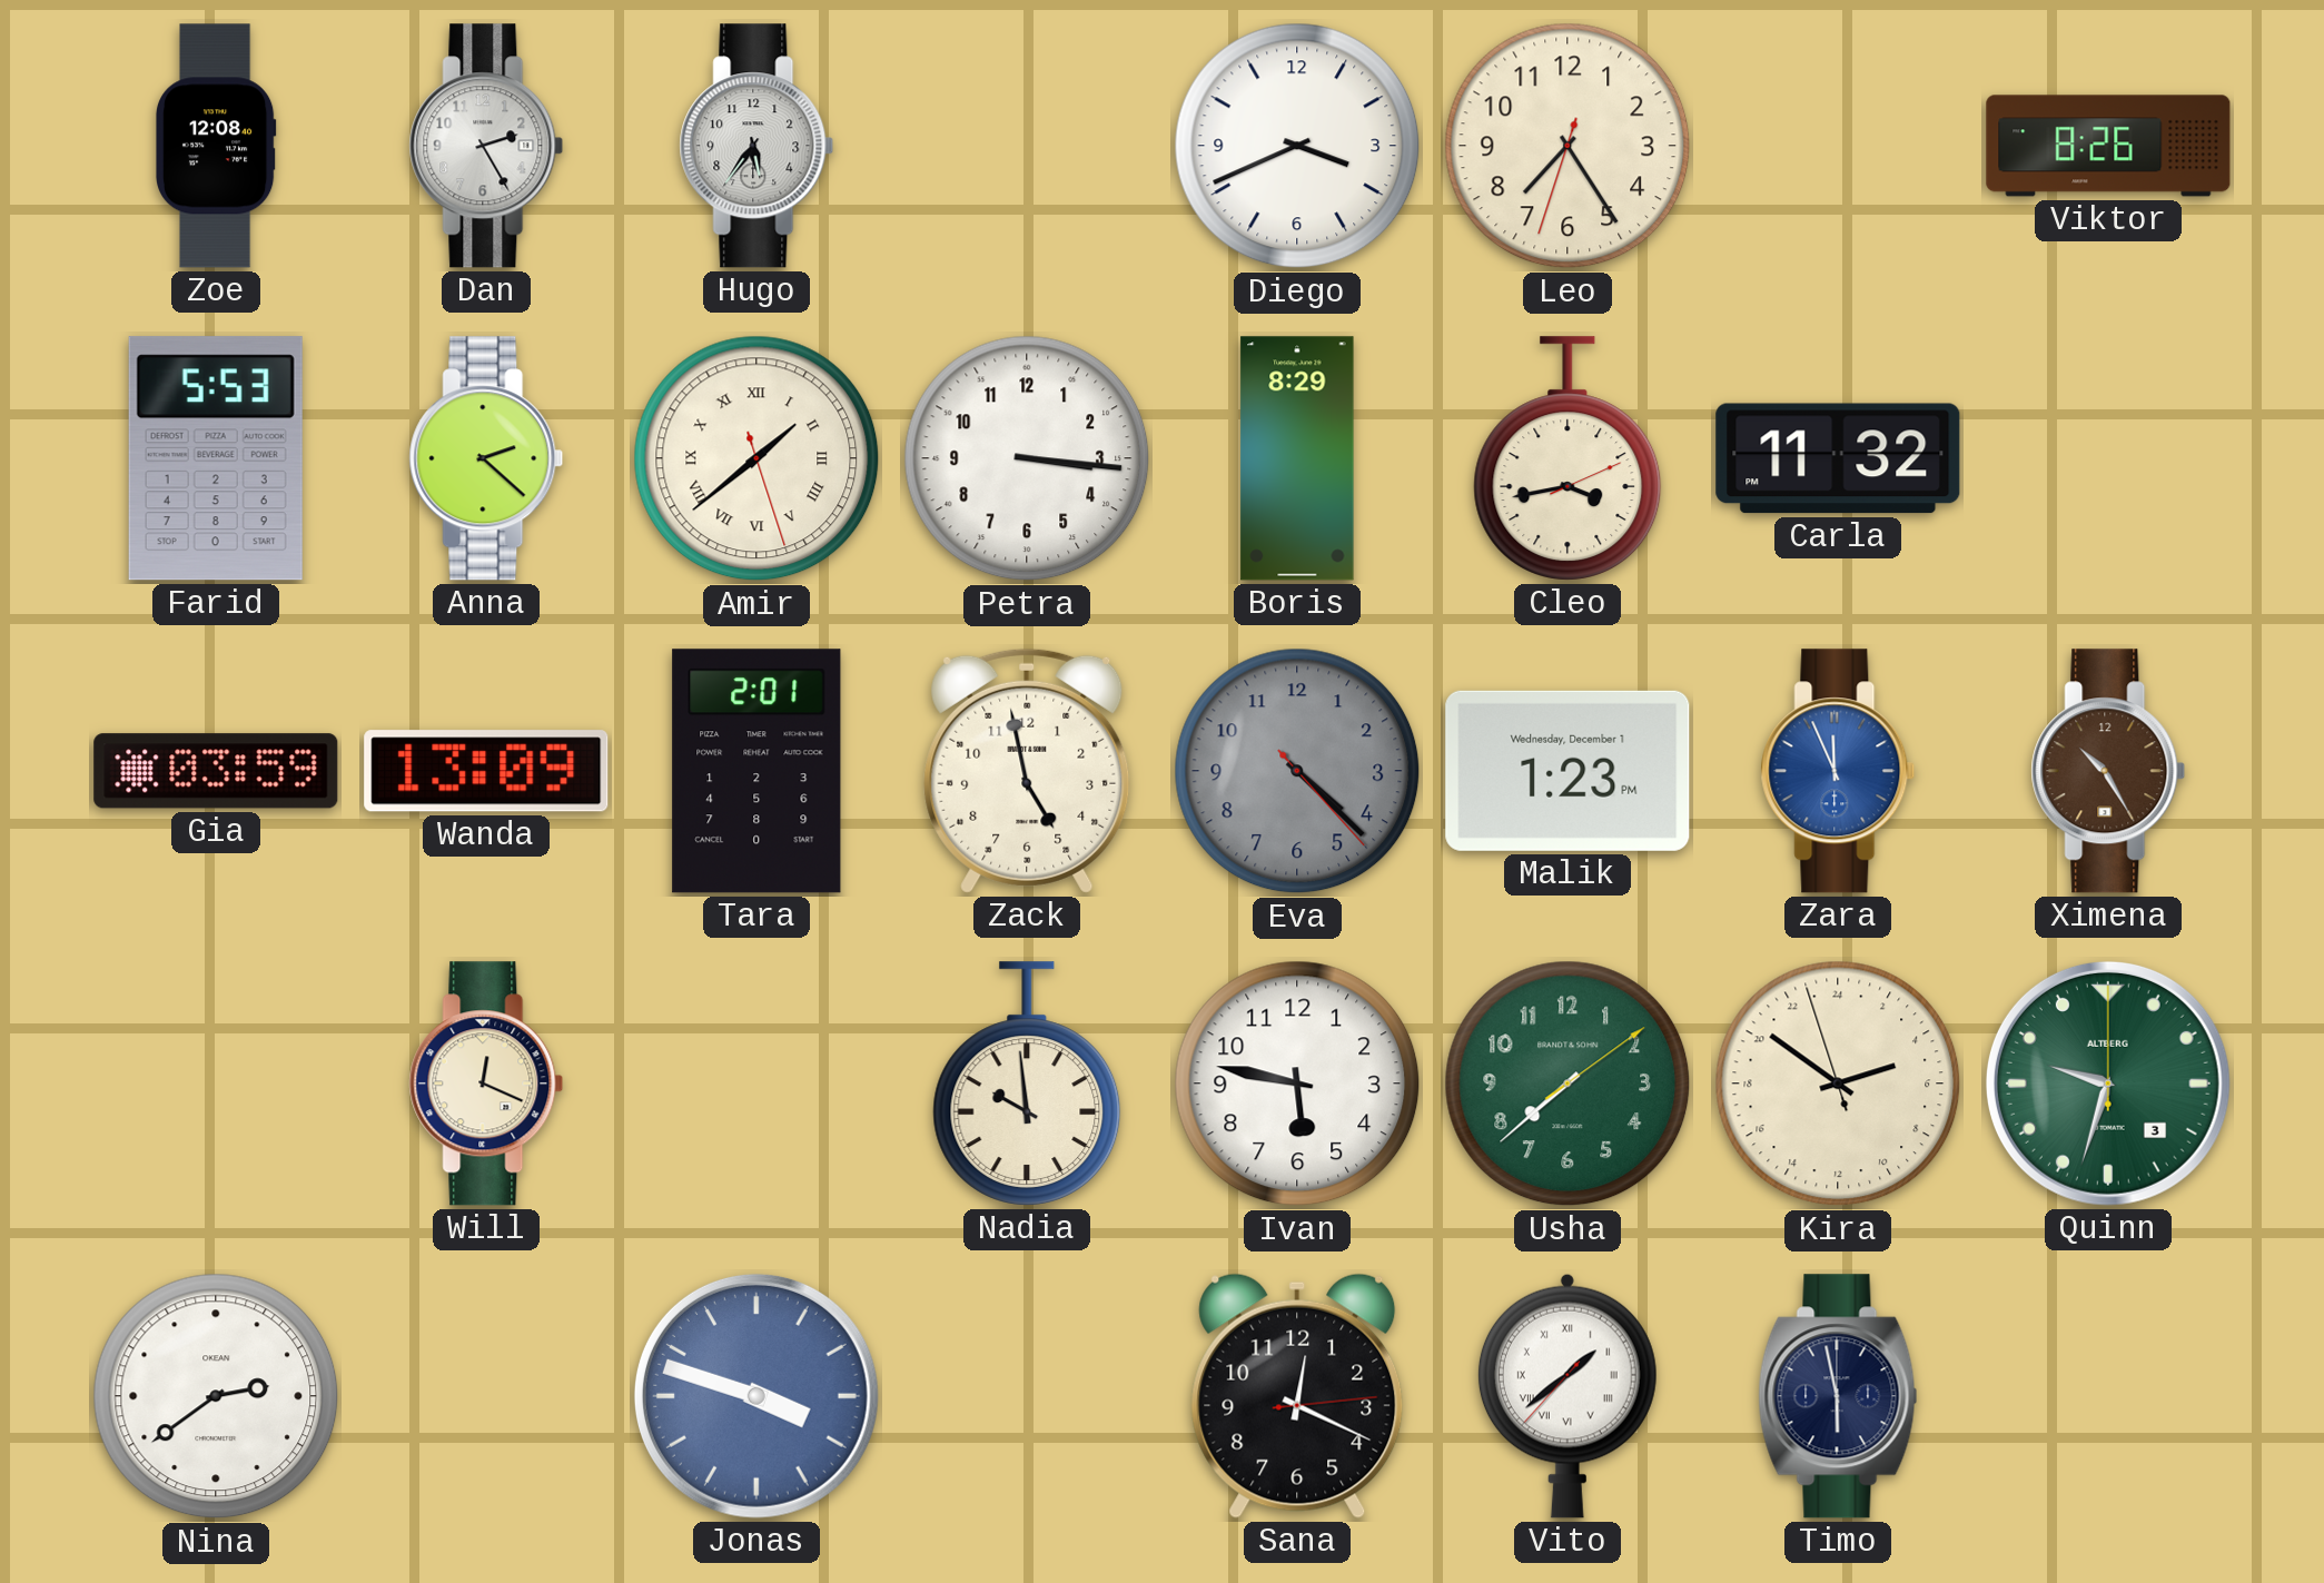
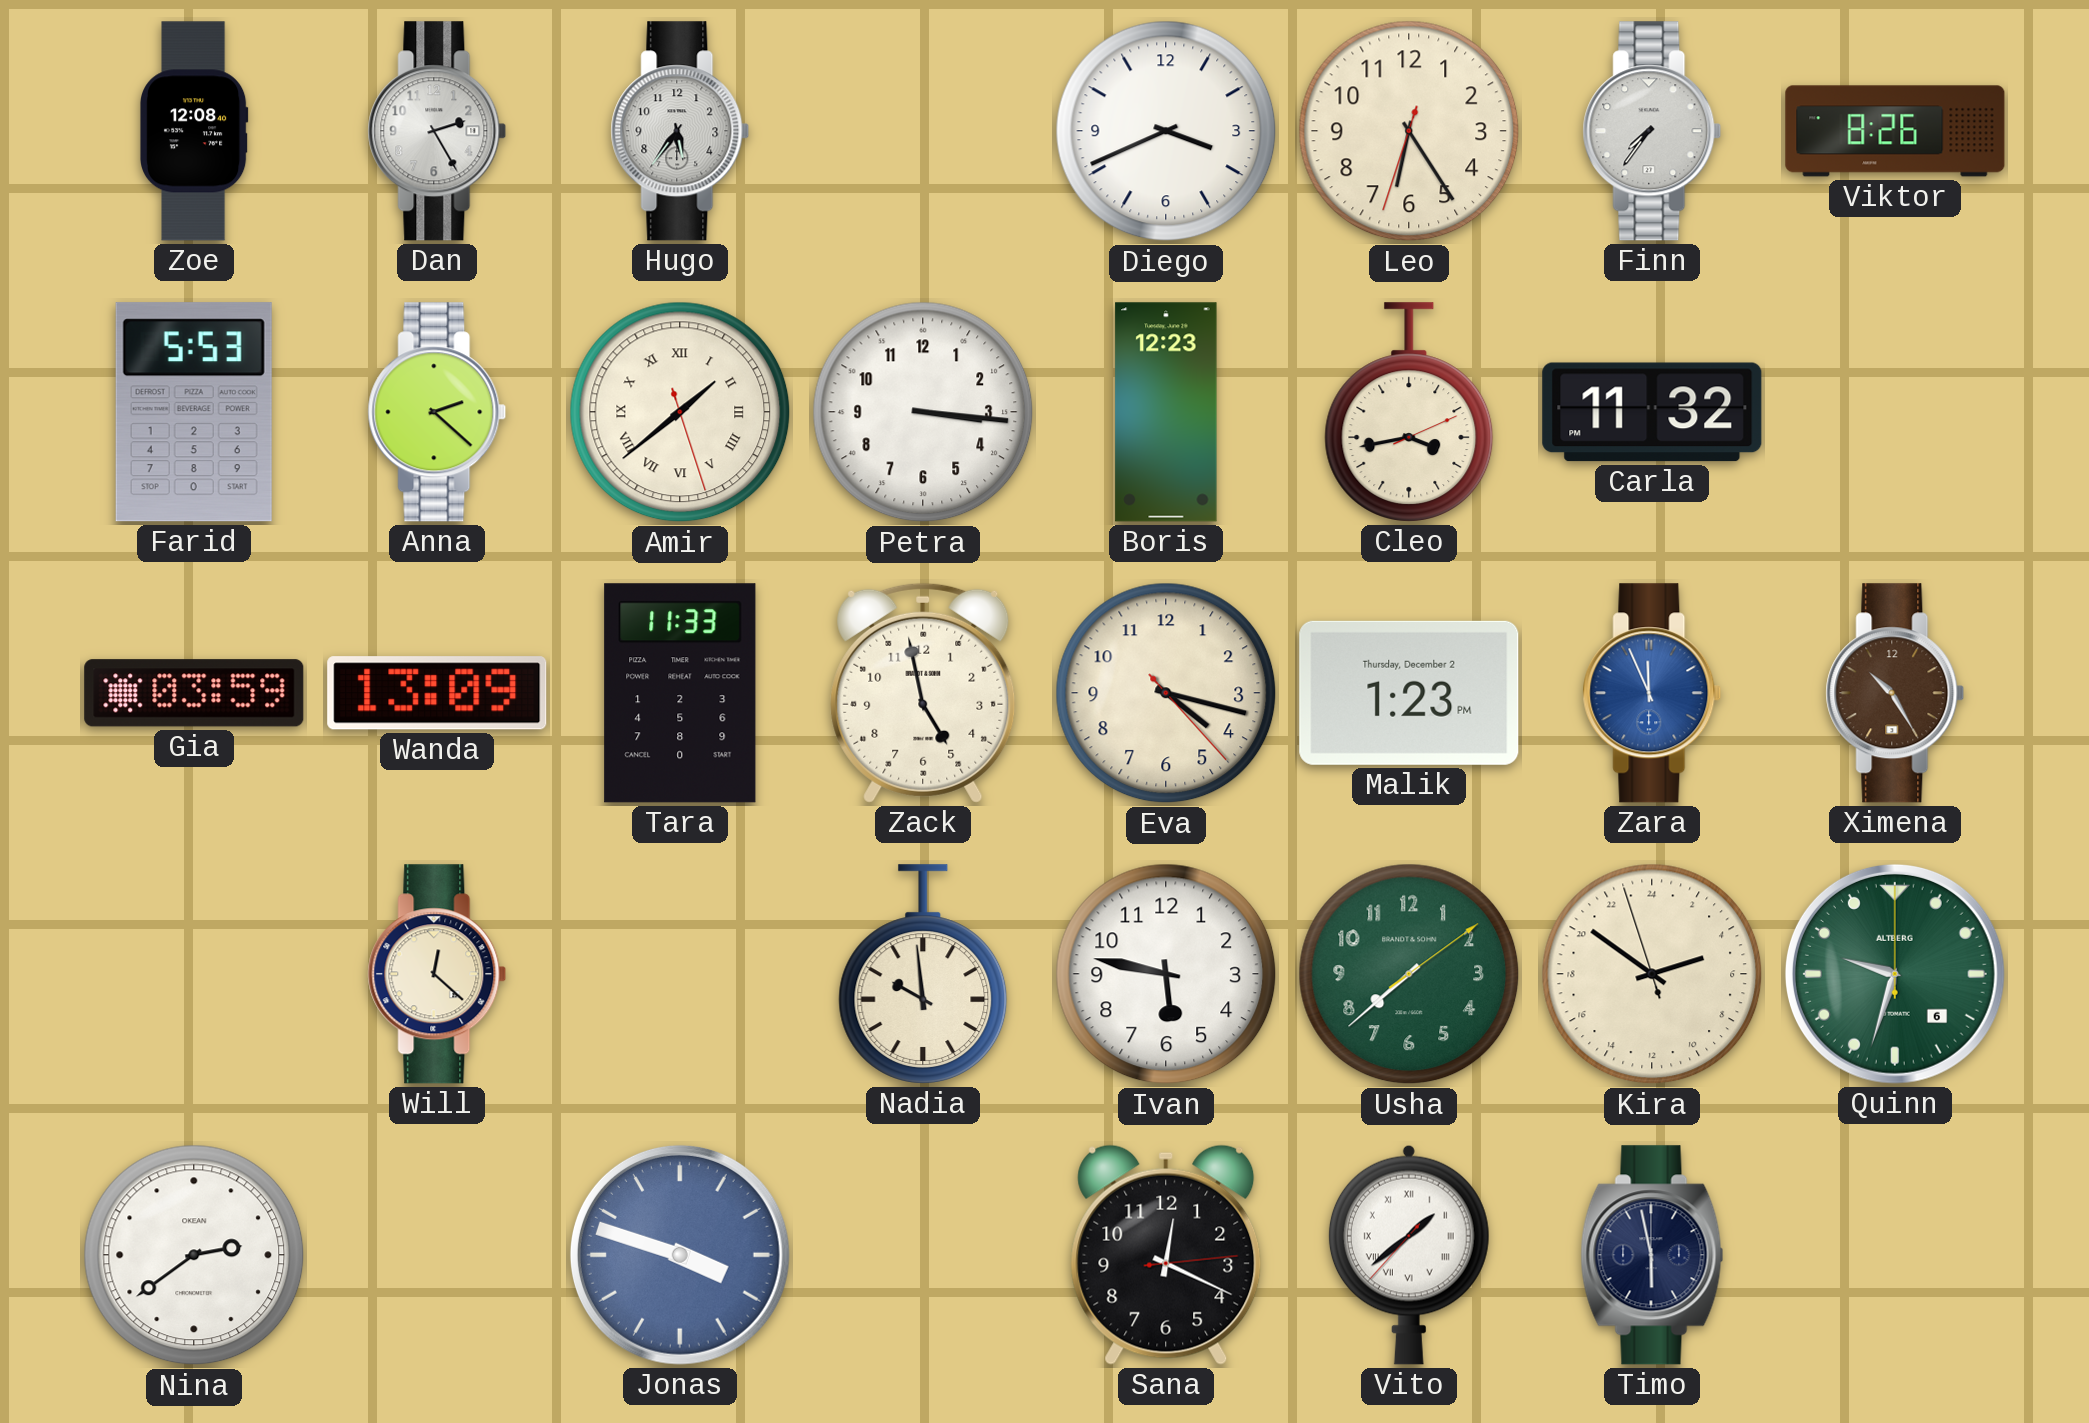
Leo: 7:24 -> 6:24
Finn: none -> 7:36
Boris: 8:29 -> 12:23
Tara: 2:01 -> 11:33
Eva: 4:22 -> 4:17
Eva dial: grey -> cream
Malik date: Wednesday, December 1 -> Thursday, December 2
Will: 12:19 -> 12:22
Quinn date: 3 -> 6
